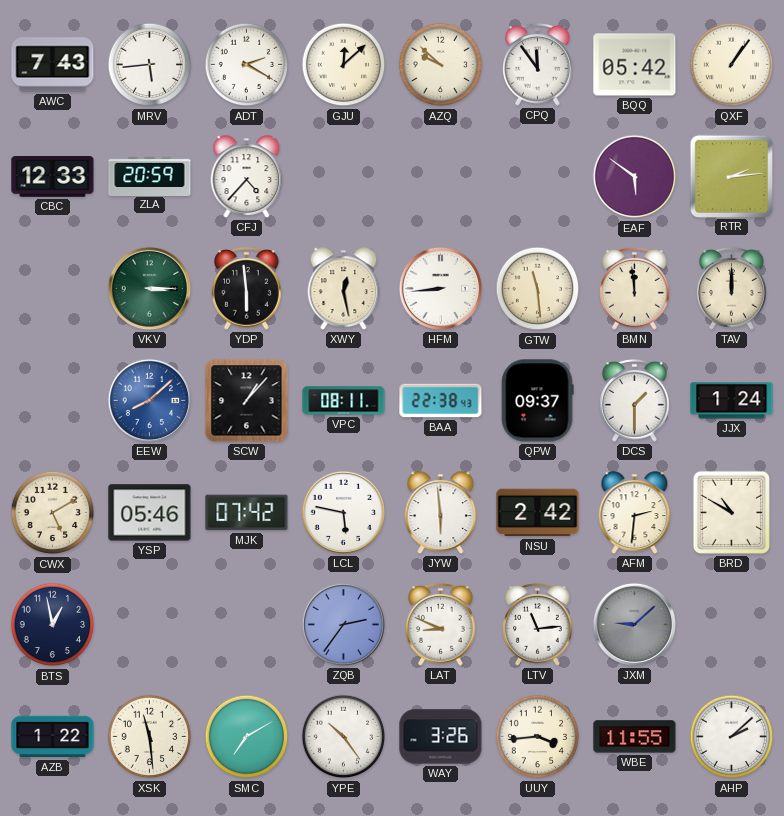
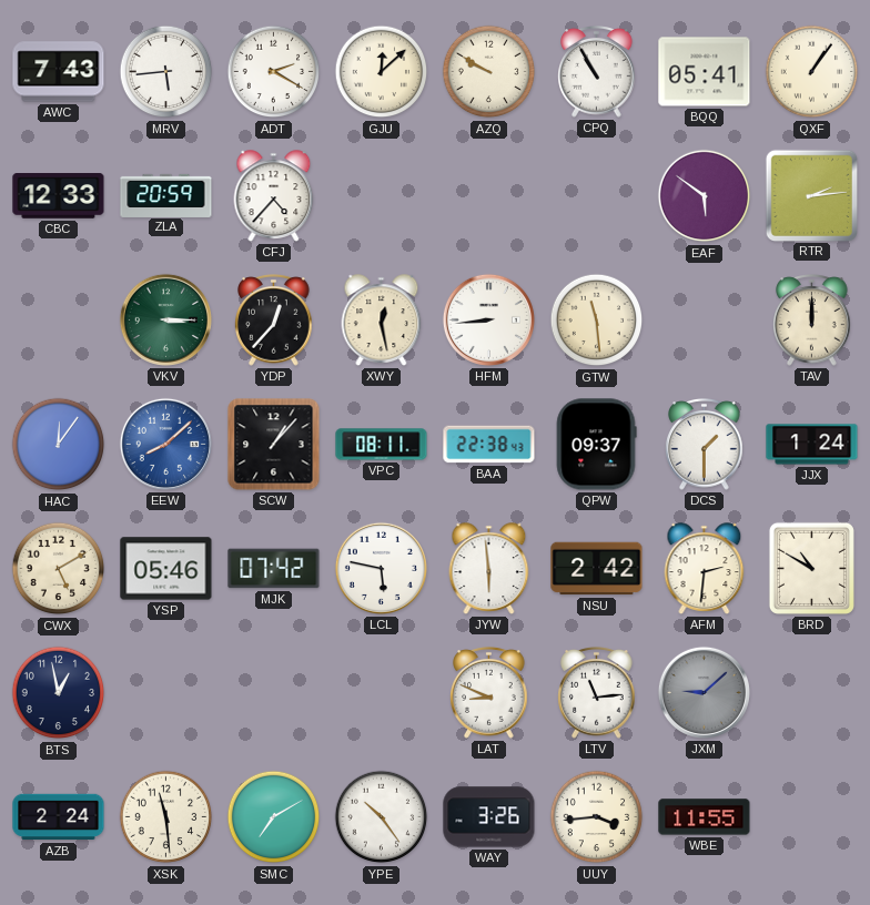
AZQ: 9:52 -> 9:50
CPQ: 11:54 -> 10:55
BQQ: 05:42 -> 05:41
YDP: 5:59 -> 12:37
BMN: 11:59 -> none
HAC: none -> 12:06
ZQB: 2:36 -> none
AZB: 1:22 -> 2:24
AHP: 2:08 -> none
